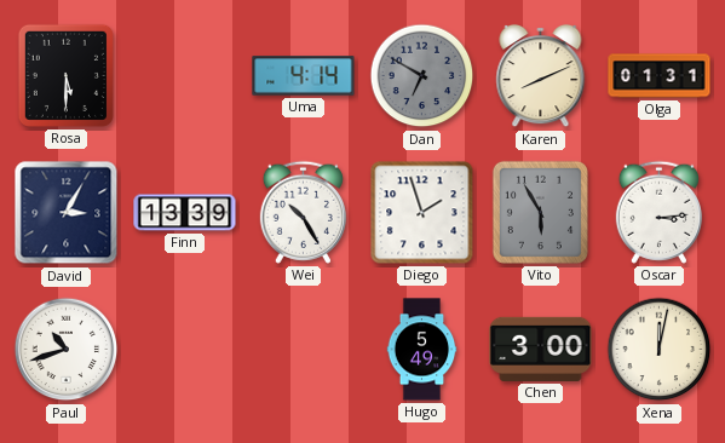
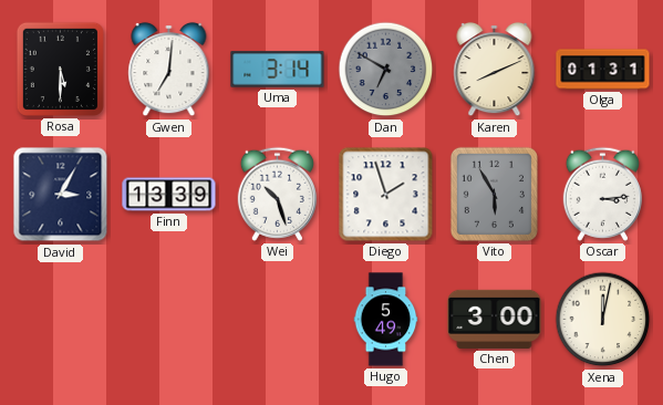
Gwen: none -> 7:01
Uma: 4:14 -> 3:14
Wei: 10:25 -> 10:27
Paul: 10:42 -> none
